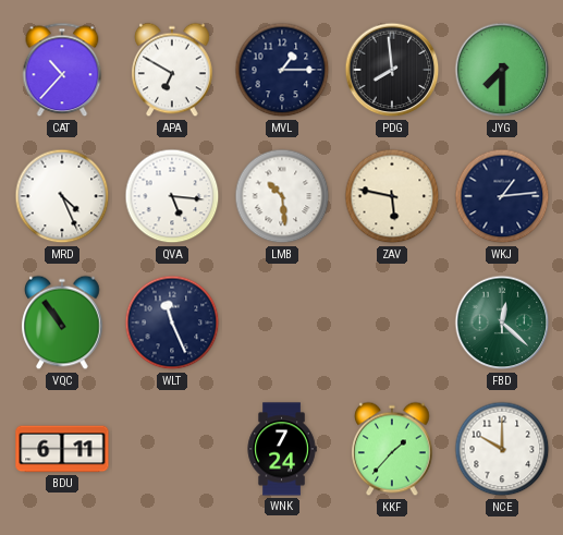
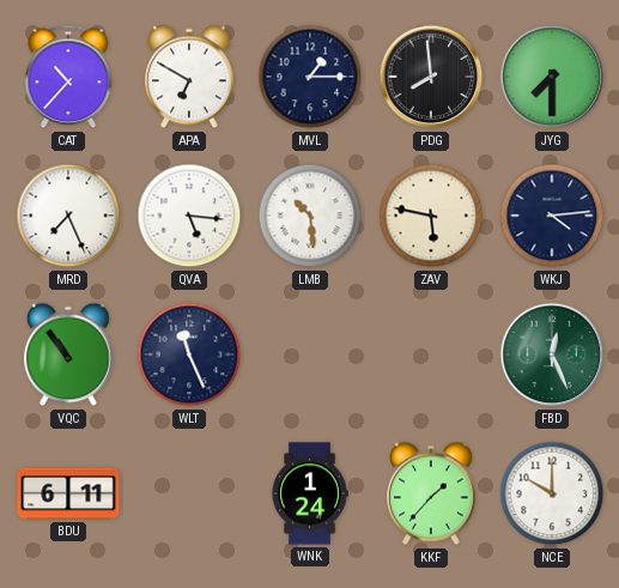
MRD: 4:26 -> 7:26
WKJ: 1:14 -> 4:14
FBD: 12:22 -> 12:26
WNK: 7:24 -> 1:24
